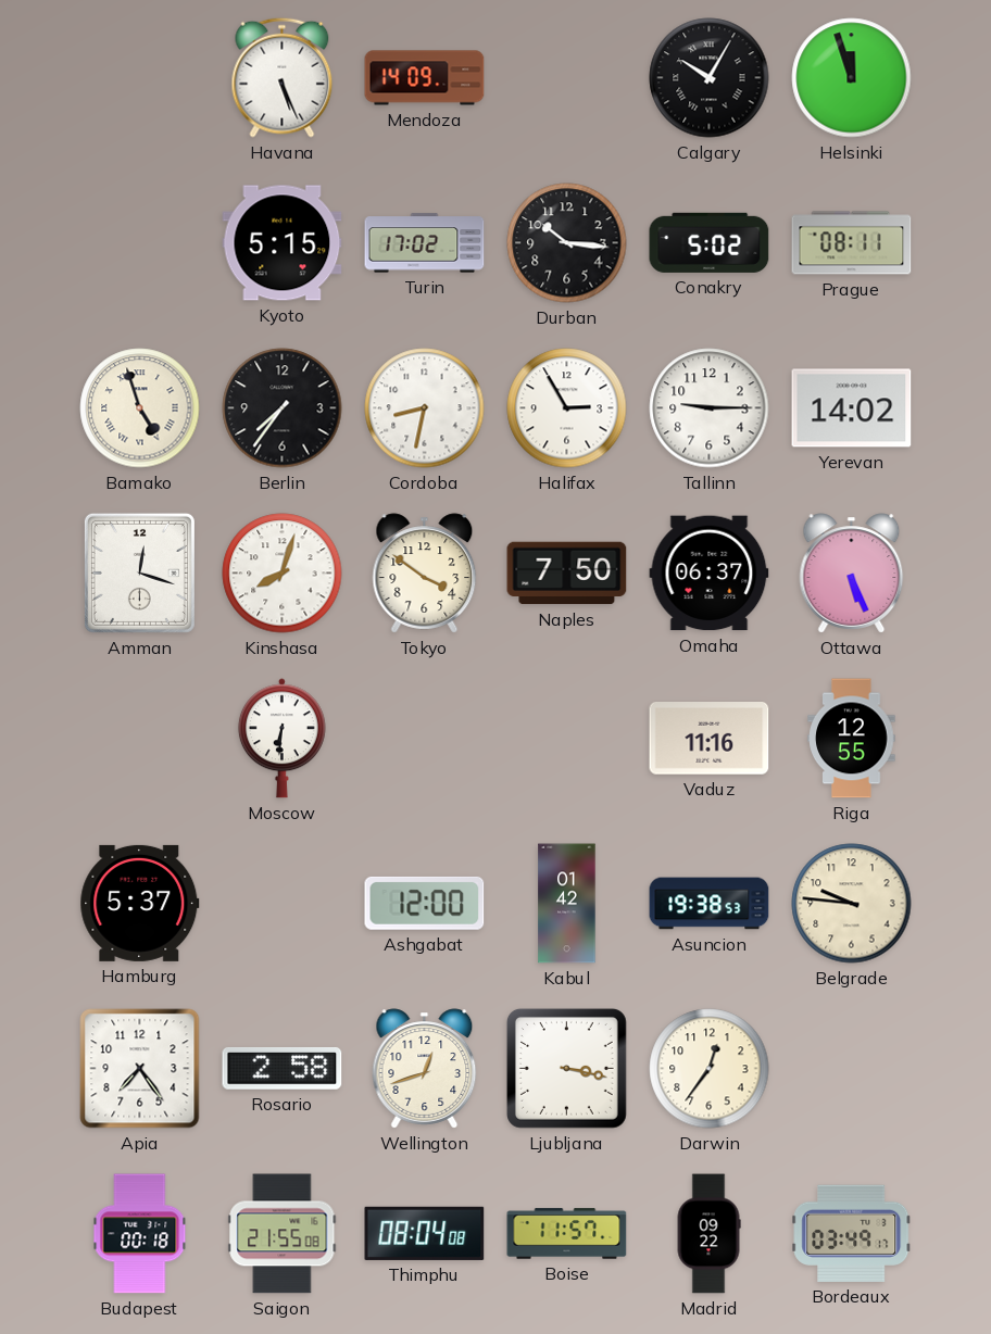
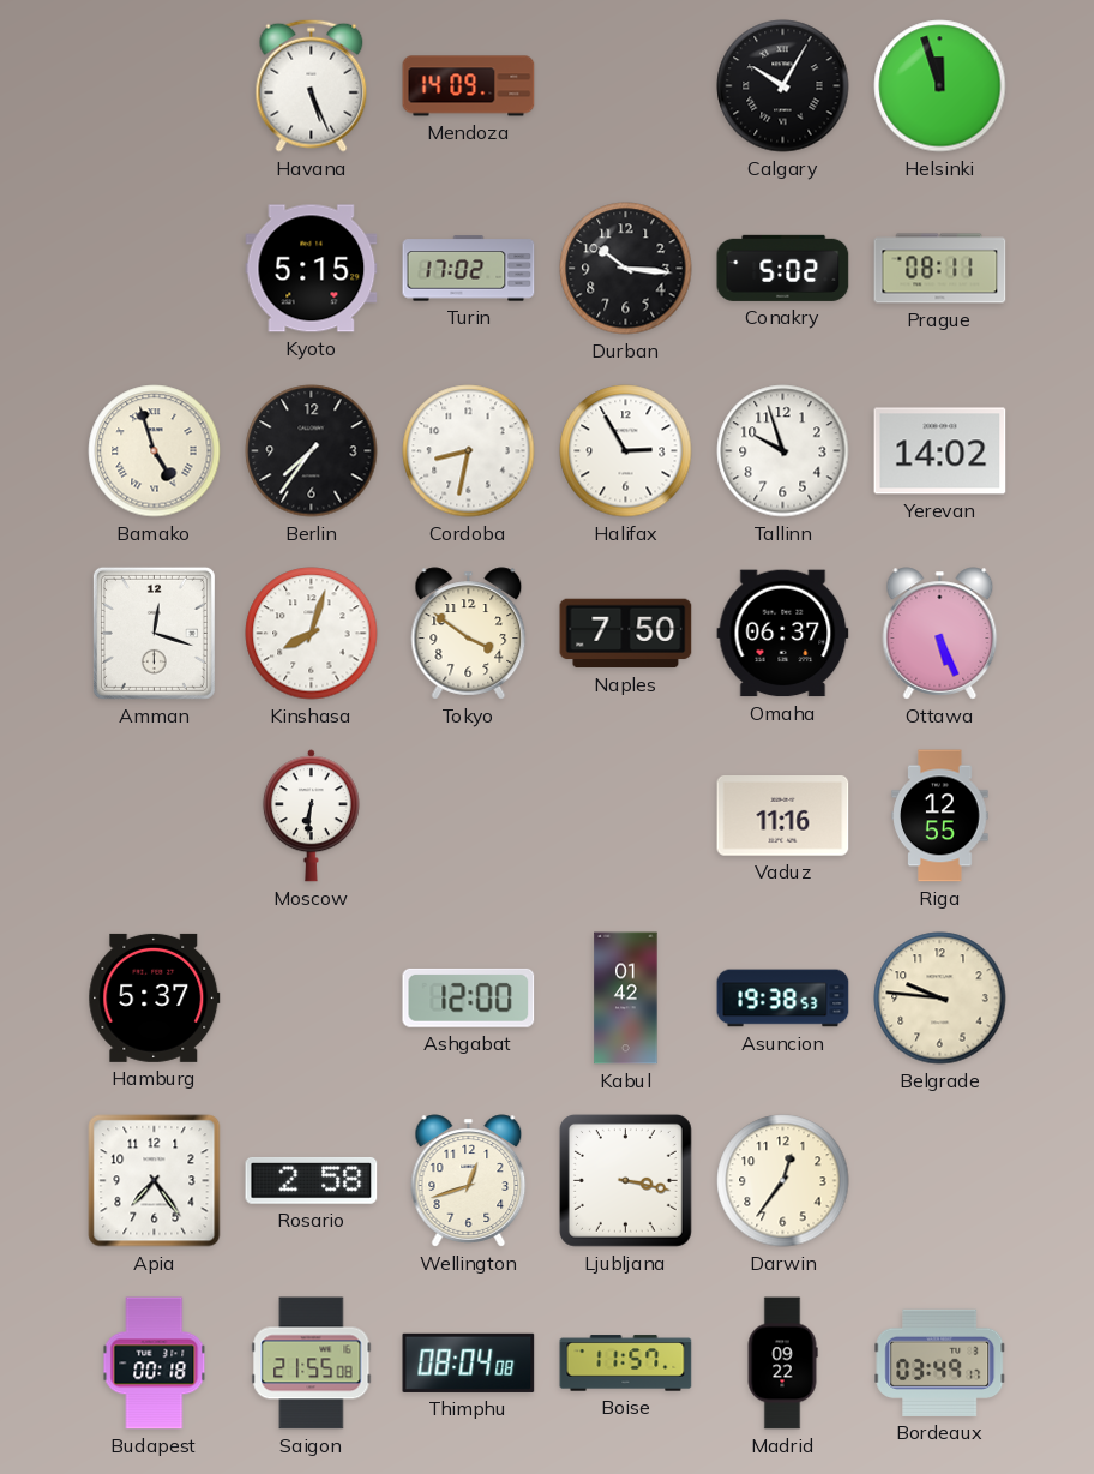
Tallinn: 9:15 -> 9:57
